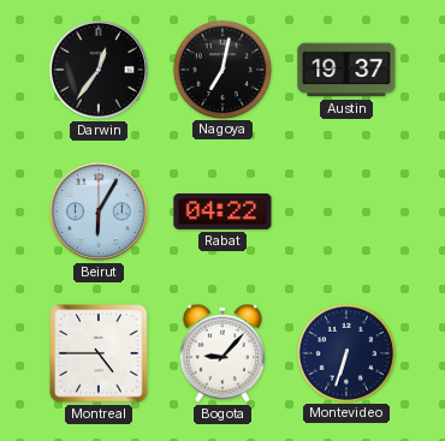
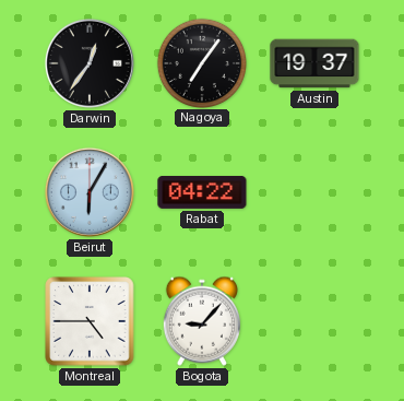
Nagoya: 7:02 -> 7:06
Montevideo: 6:33 -> none
